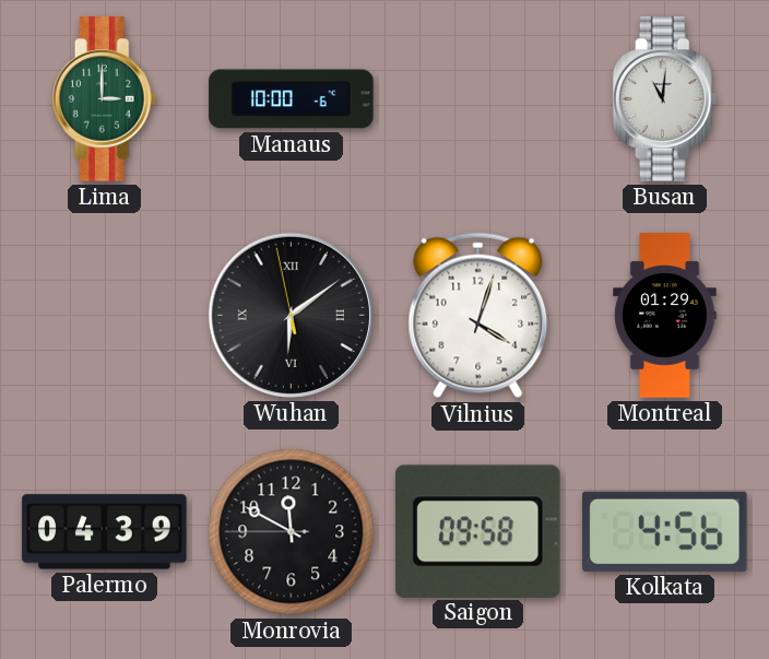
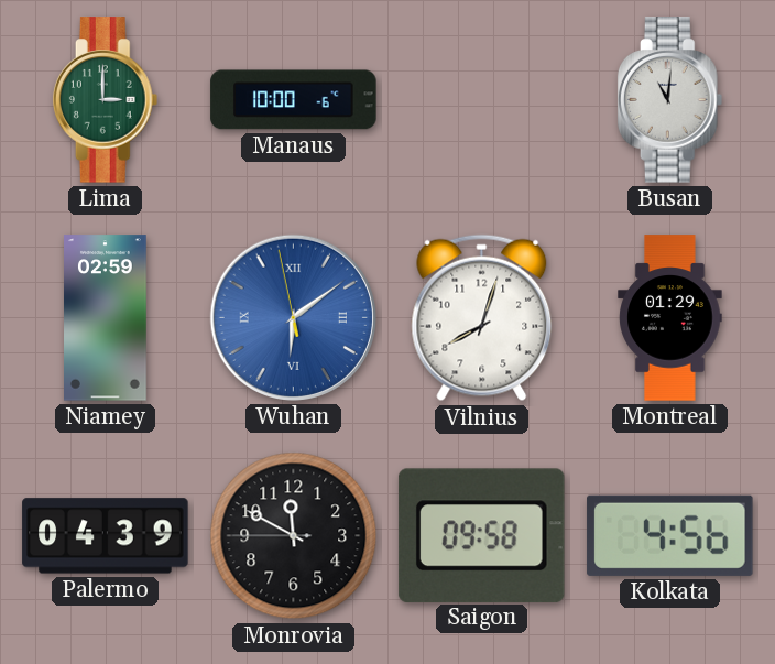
Niamey: none -> 02:59
Wuhan dial: black -> blue
Vilnius: 4:03 -> 8:03
